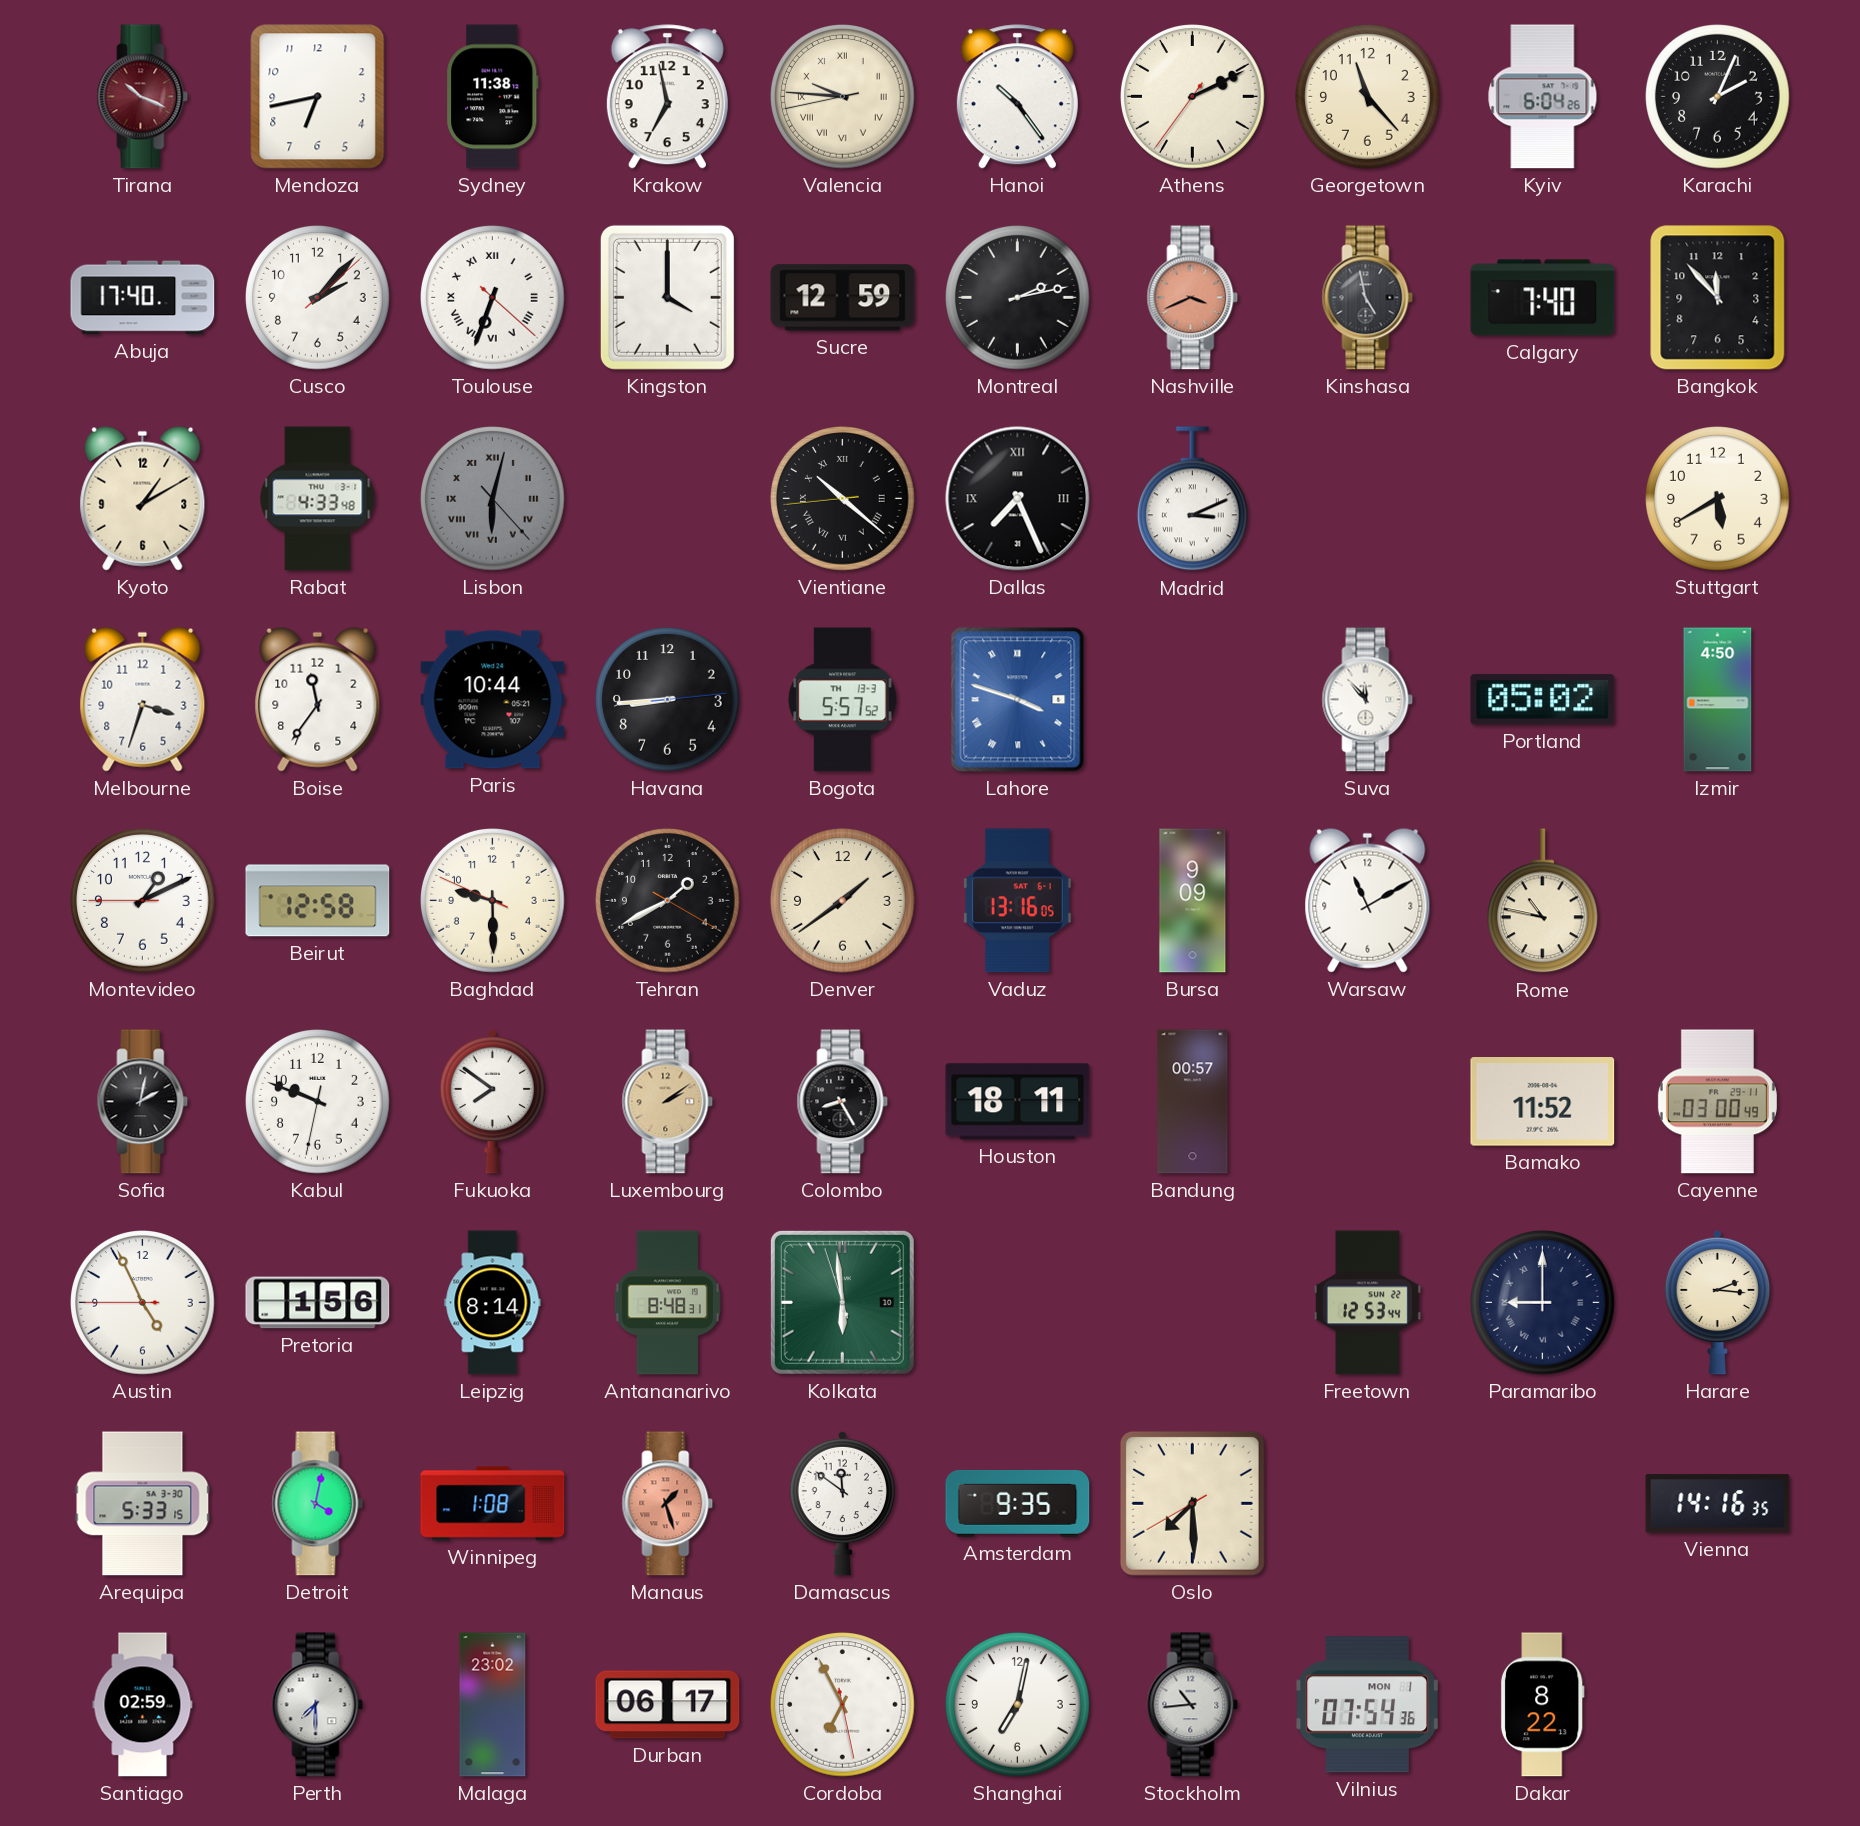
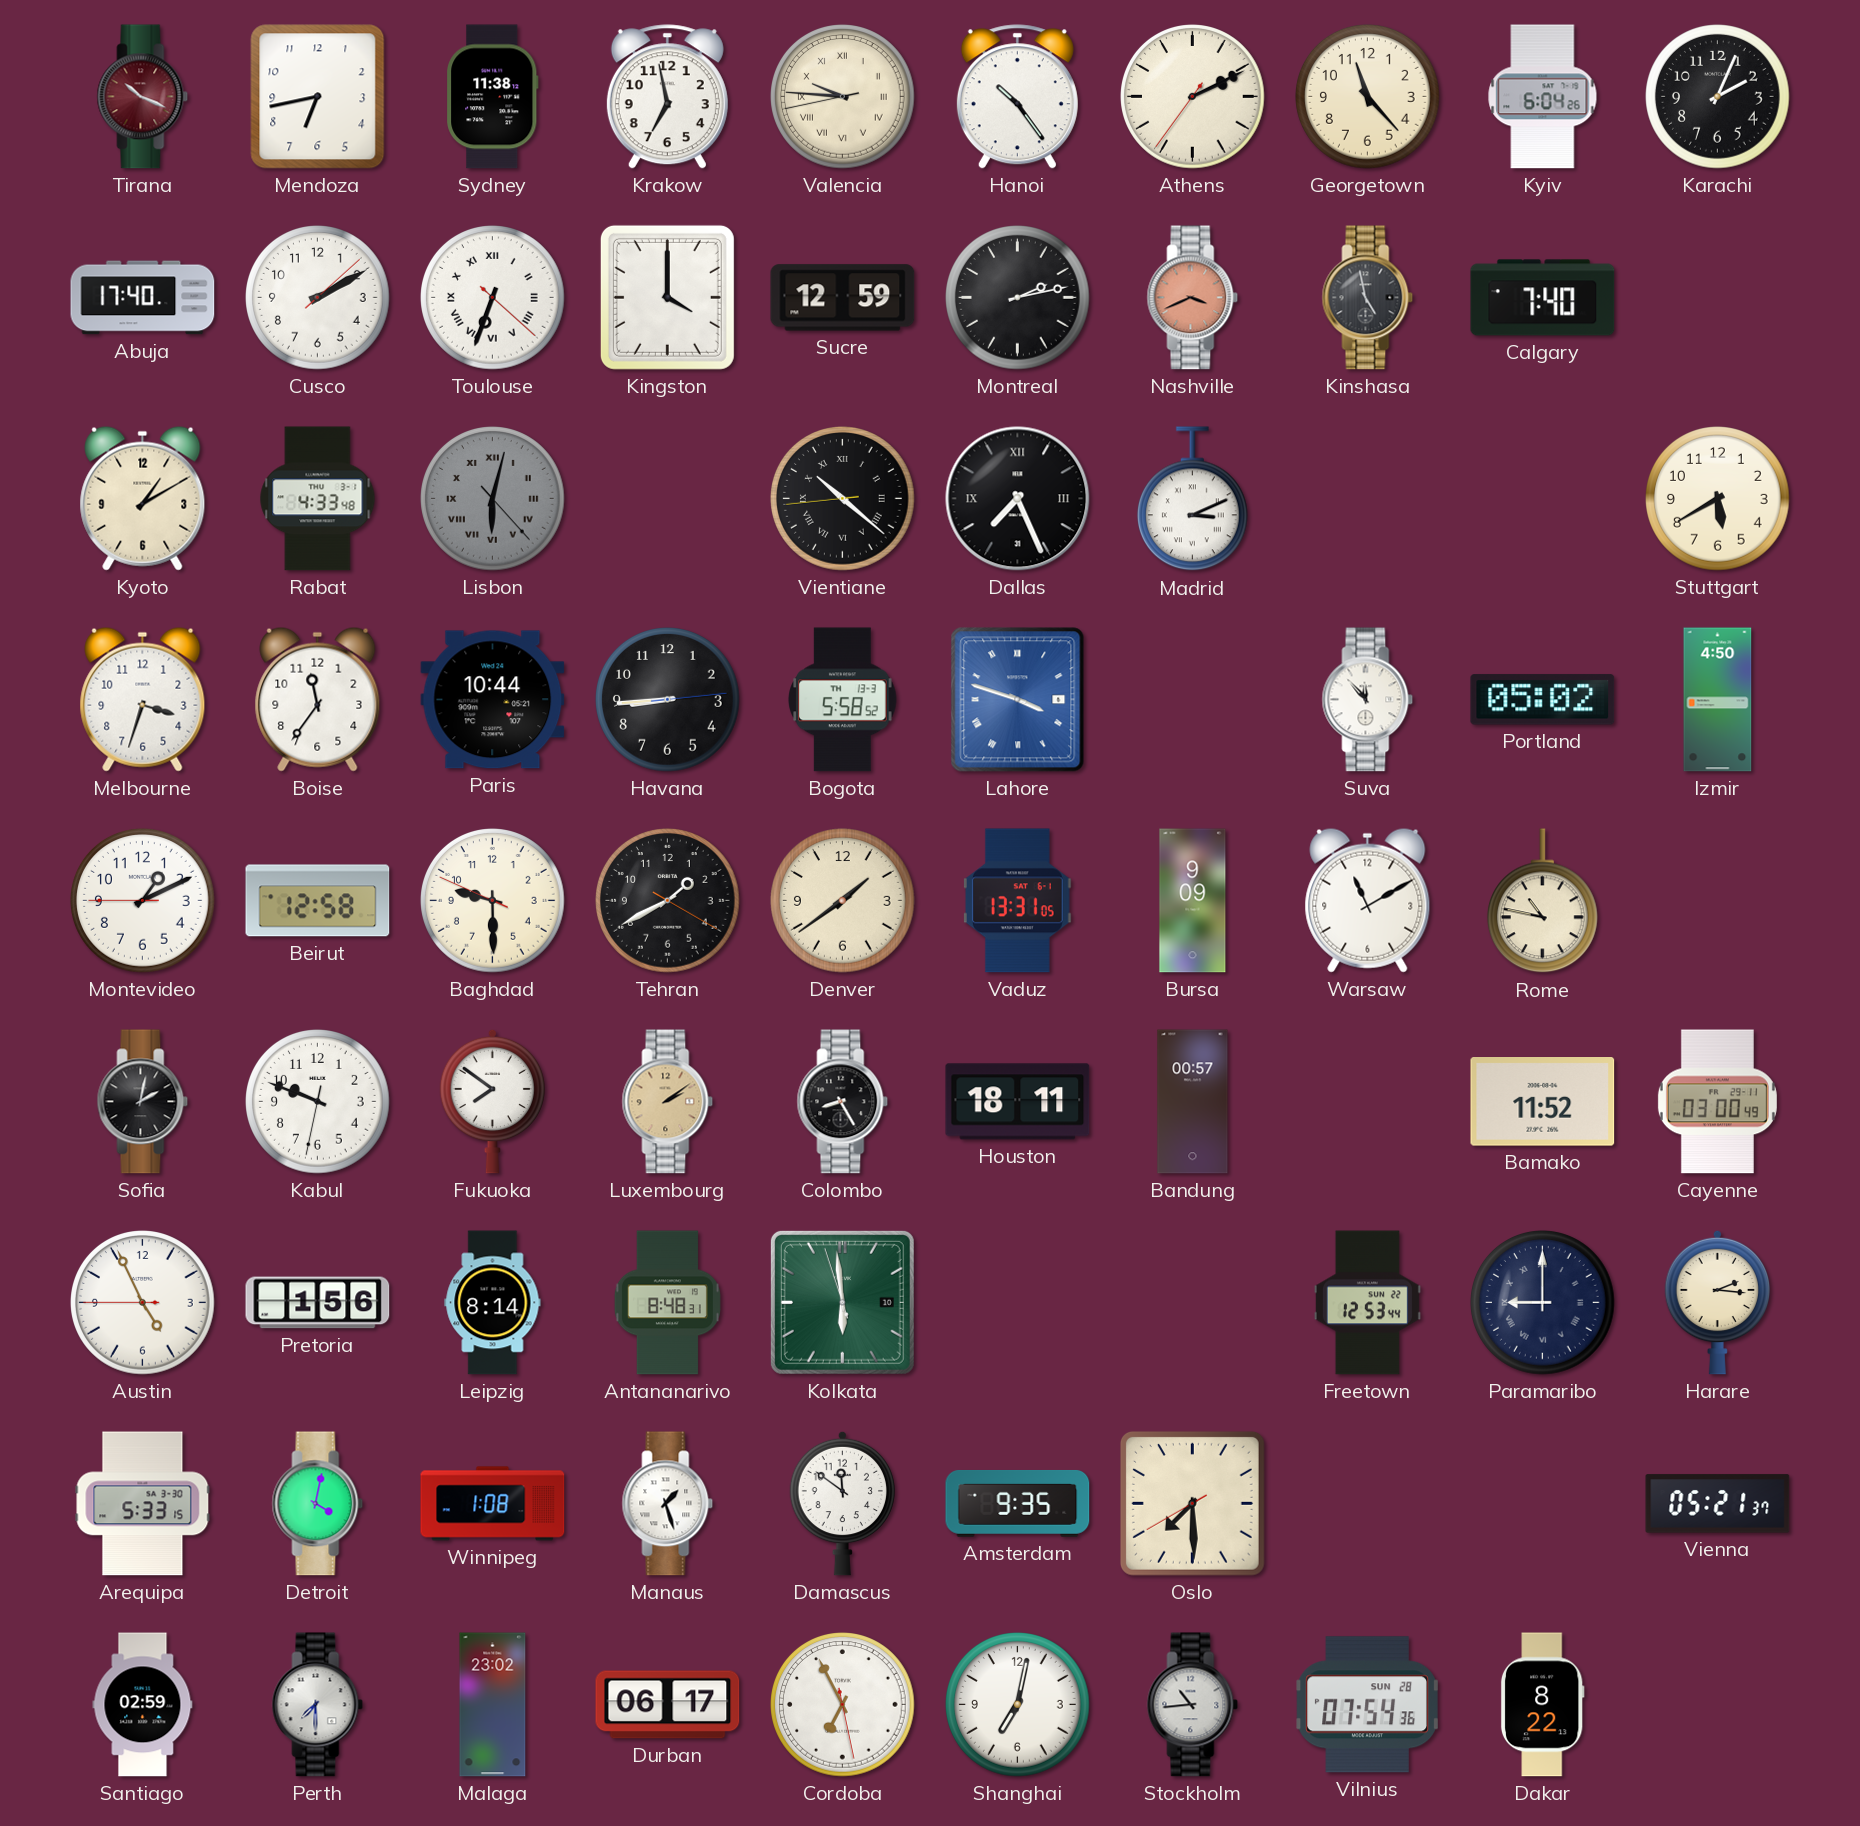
Cusco: 2:07 -> 2:10
Bangkok: 11:53 -> none
Bogota: 5:57 -> 5:58
Vaduz: 13:16 -> 13:31
Manaus dial: salmon -> white
Vienna: 14:16 -> 05:21
Vilnius date: MON 1 -> SUN 28
